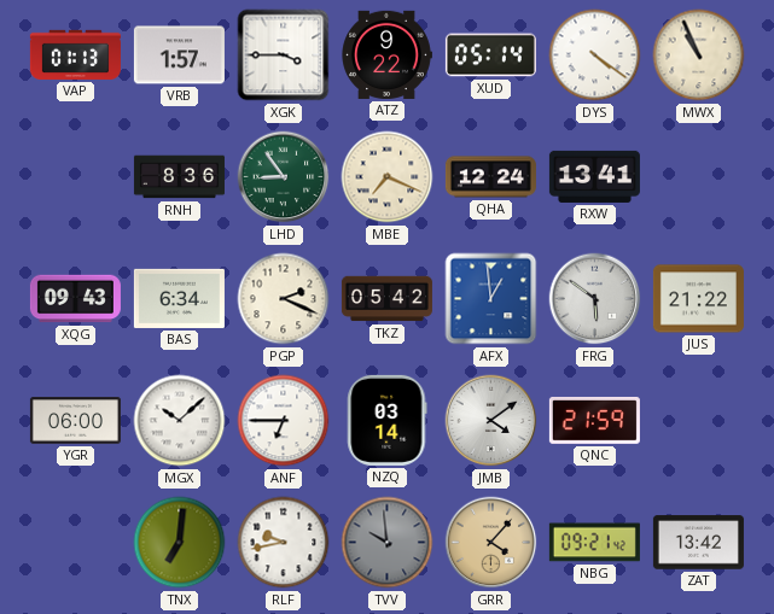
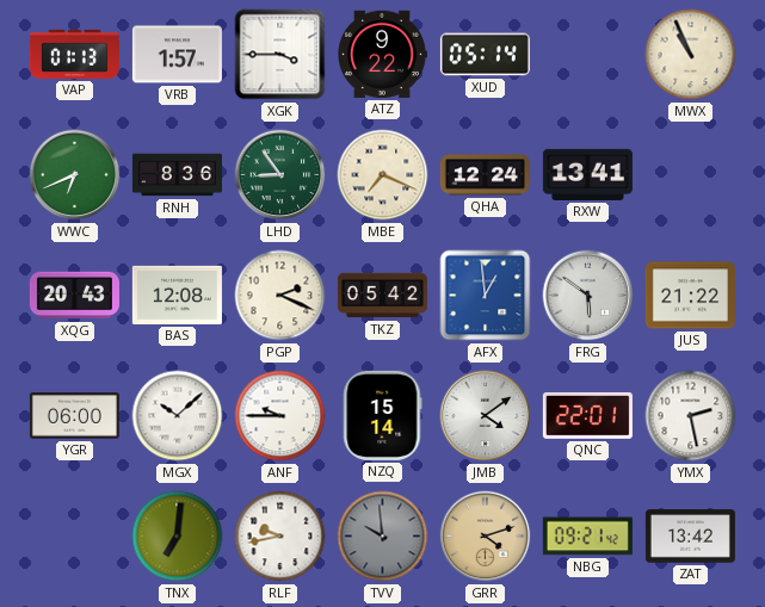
DYS: 4:21 -> none
WWC: none -> 6:41
XQG: 09:43 -> 20:43
BAS: 6:34 -> 12:08
ANF: 6:45 -> 9:45
NZQ: 03:14 -> 15:14
QNC: 21:59 -> 22:01
YMX: none -> 2:28
GRR: 4:07 -> 4:12
